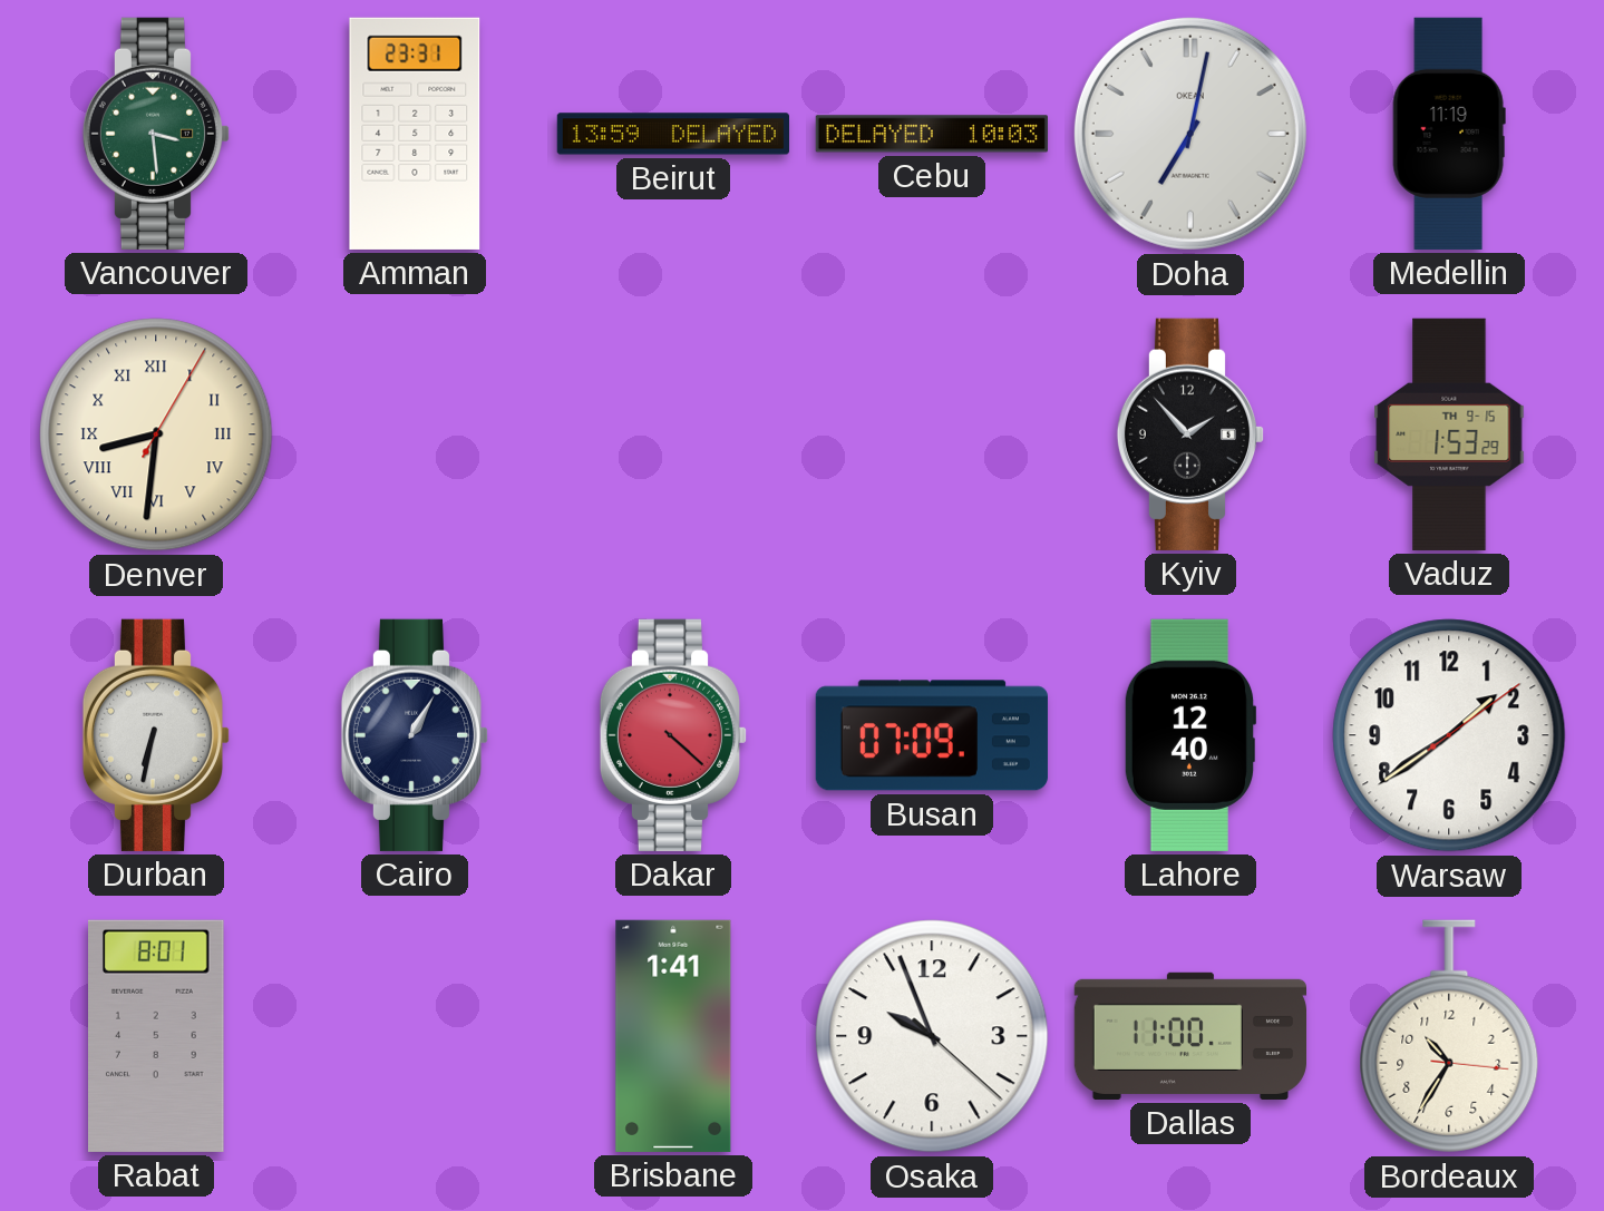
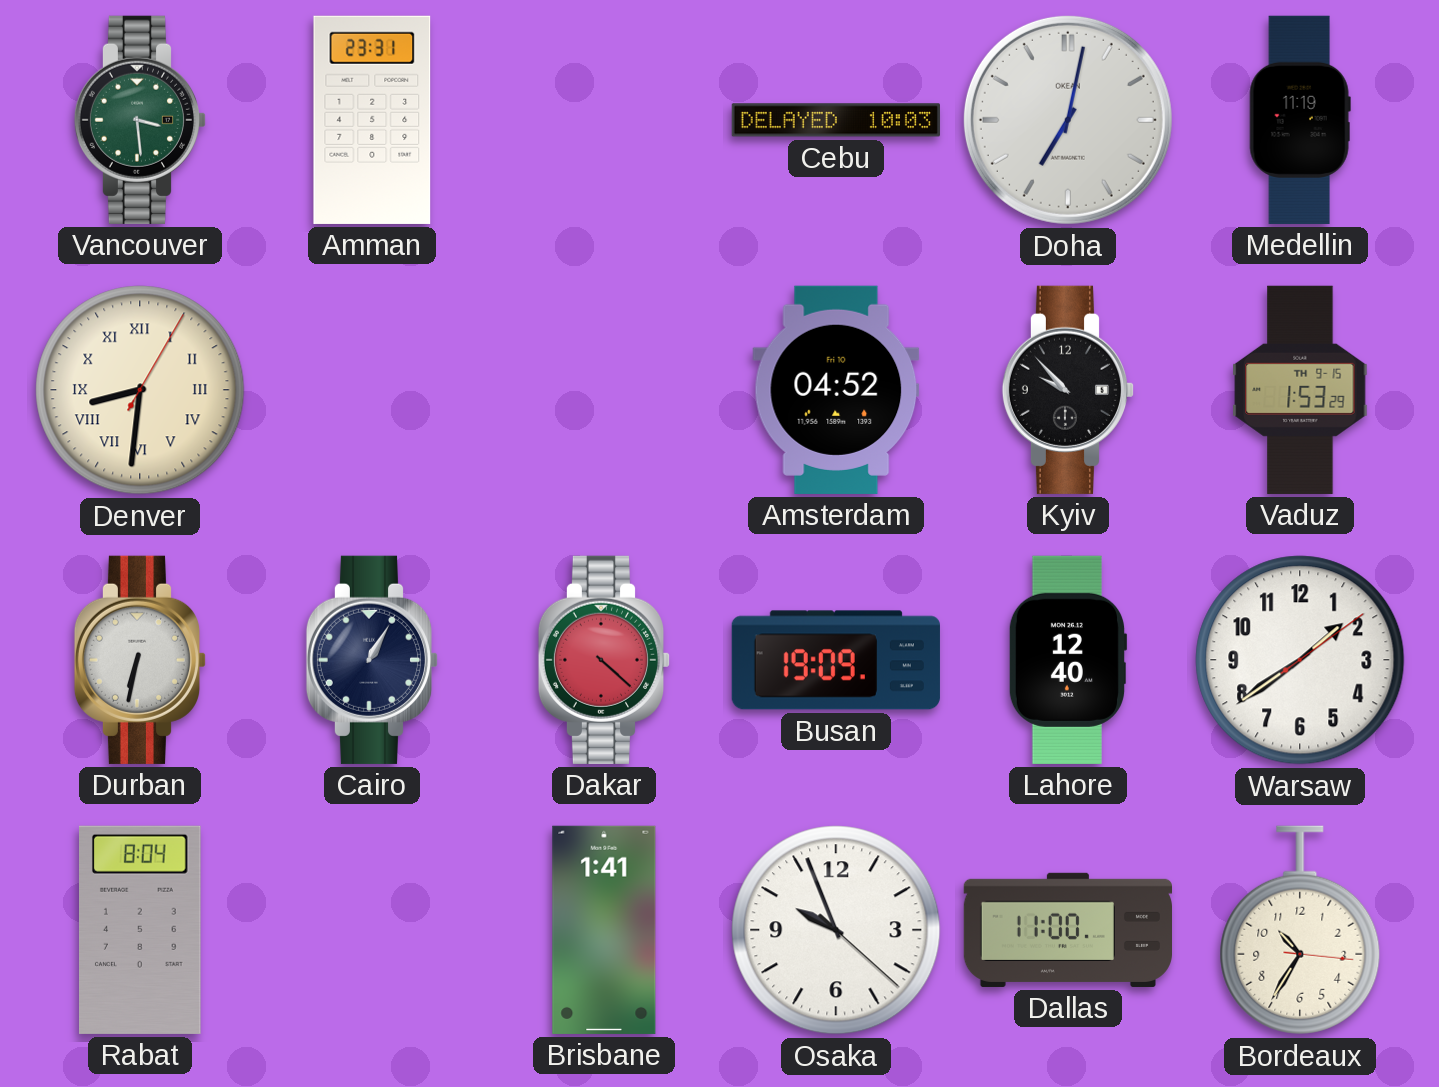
Beirut: 13:59 -> none
Amsterdam: none -> 04:52
Kyiv: 1:53 -> 9:53
Busan: 07:09 -> 19:09
Rabat: 8:01 -> 8:04
